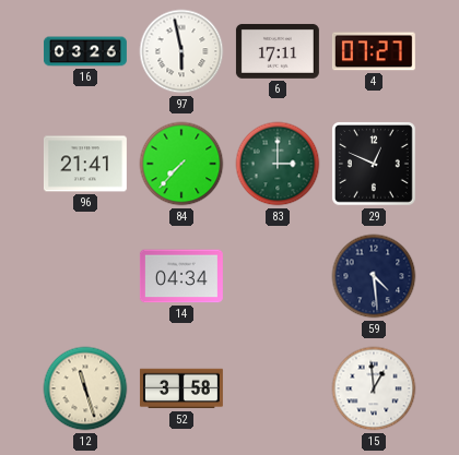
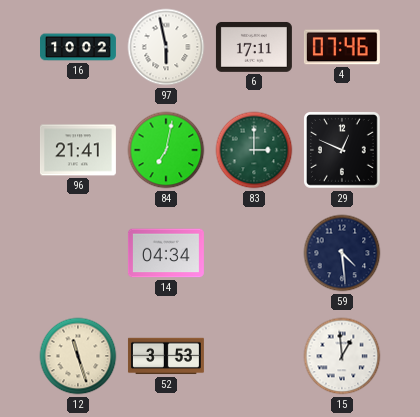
16: 03:26 -> 10:02
4: 07:27 -> 07:46
84: 7:37 -> 7:02
52: 3:58 -> 3:53
